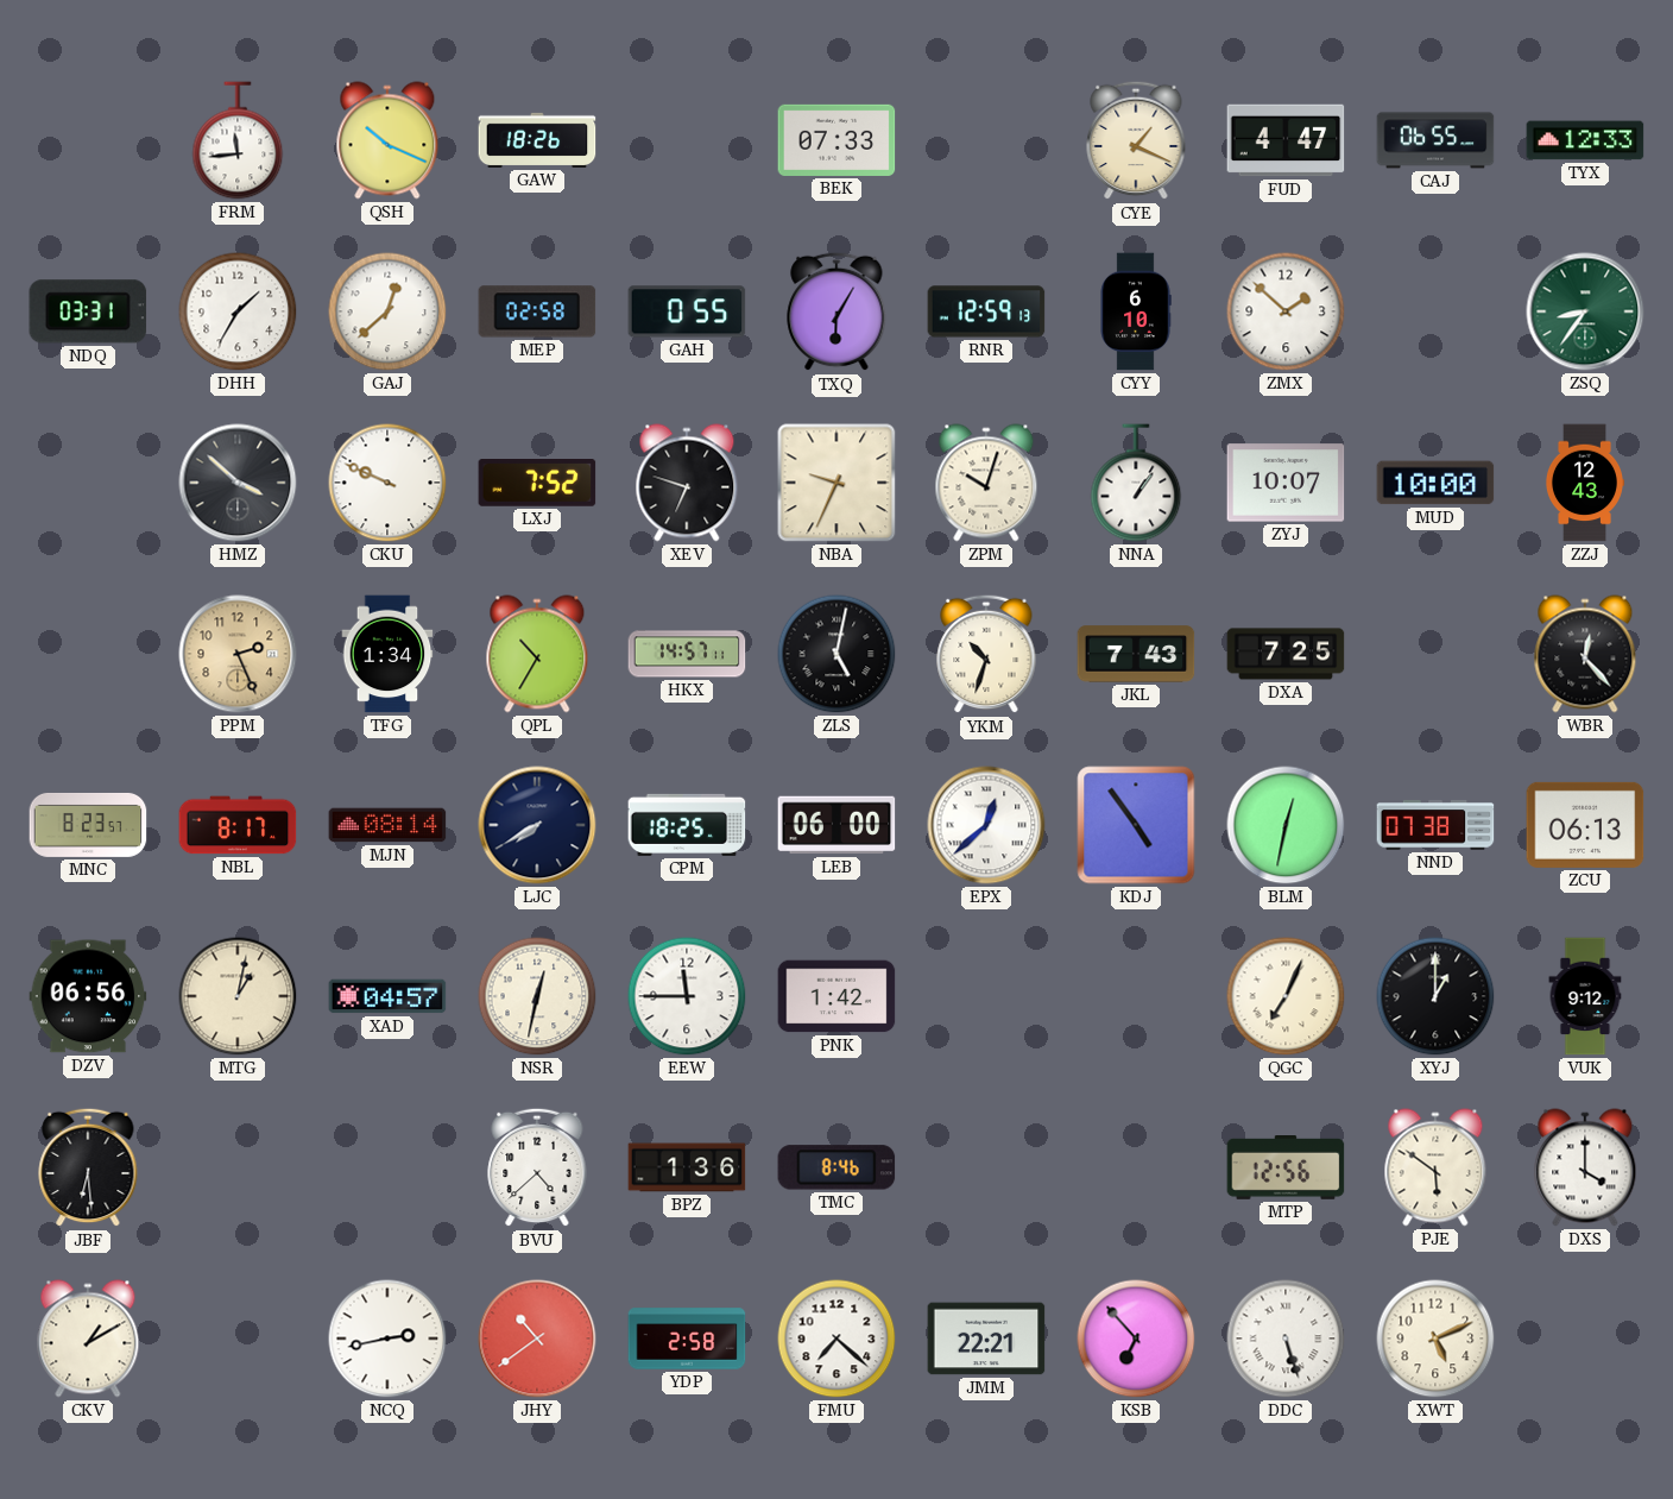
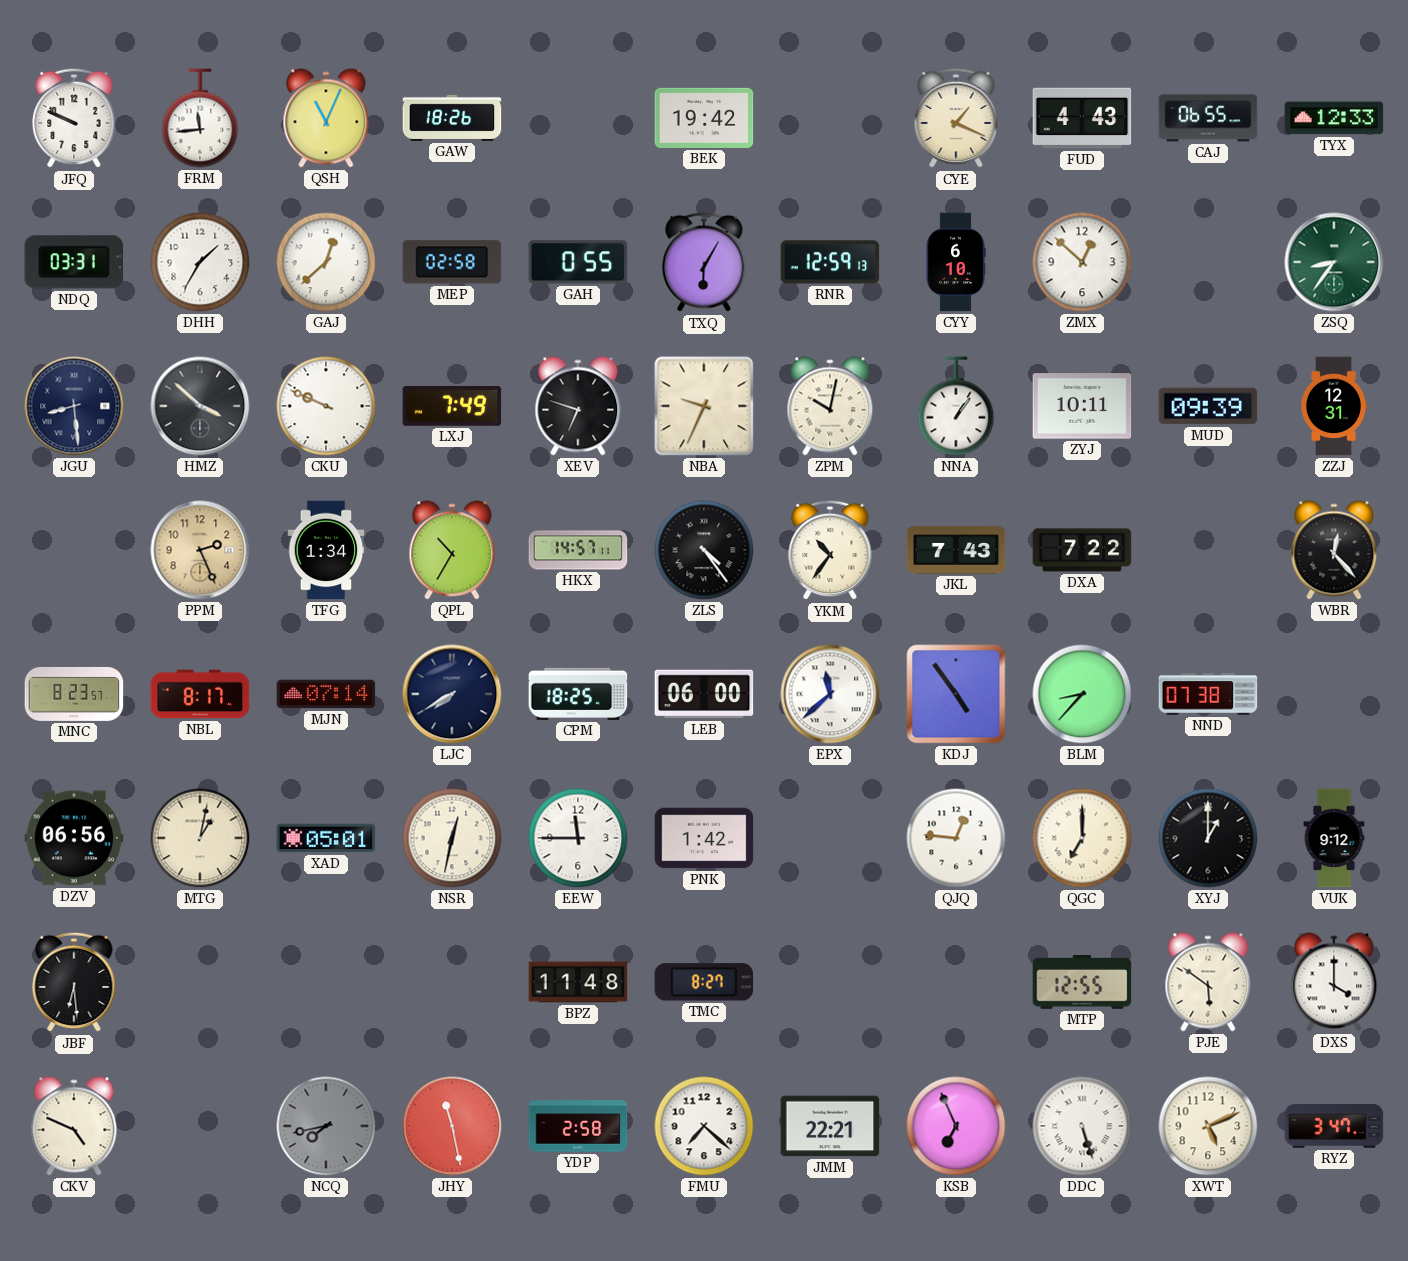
JFQ: none -> 9:49
QSH: 10:19 -> 11:04
BEK: 07:33 -> 19:42
FUD: 4:47 -> 4:43
ZMX: 1:52 -> 12:52
JGU: none -> 8:29
LXJ: 7:52 -> 7:49
ZPM: 10:03 -> 10:02
ZYJ: 10:07 -> 10:11
MUD: 10:00 -> 09:39
ZZJ: 12:43 -> 12:31
ZLS: 5:02 -> 4:24
YKM: 10:33 -> 10:36
DXA: 7:25 -> 7:22
MJN: 08:14 -> 07:14
EPX: 12:38 -> 11:38
BLM: 12:32 -> 8:37
ZCU: 06:13 -> none
XAD: 04:57 -> 05:01
QJQ: none -> 12:46
QGC: 7:04 -> 7:00
BVU: 4:38 -> none
BPZ: 1:36 -> 11:48
TMC: 8:46 -> 8:27
MTP: 12:56 -> 12:55
CKV: 1:10 -> 4:49
NCQ: 2:43 -> 7:43
NCQ dial: white -> grey
JHY: 10:39 -> 11:28
KSB: 6:53 -> 6:56
RYZ: none -> 3:47
